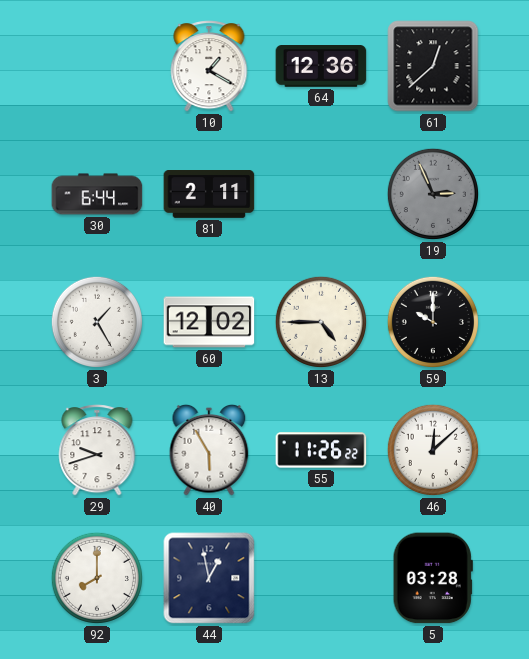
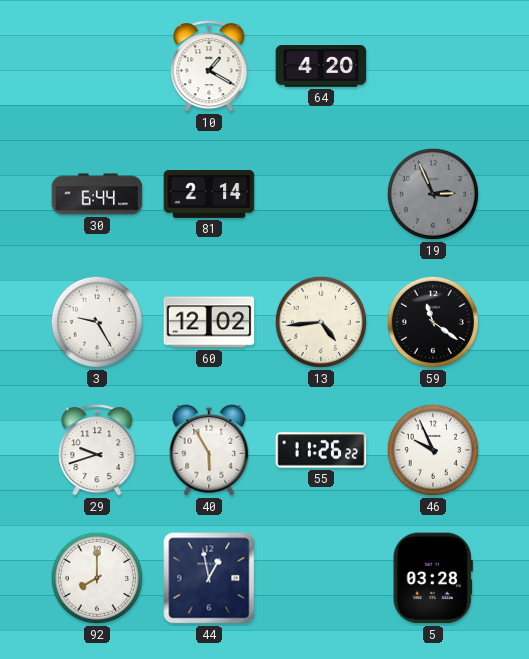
64: 12:36 -> 4:20
61: 12:38 -> none
81: 2:11 -> 2:14
3: 1:25 -> 9:25
13: 4:45 -> 4:44
59: 10:00 -> 11:21
46: 12:08 -> 9:56
